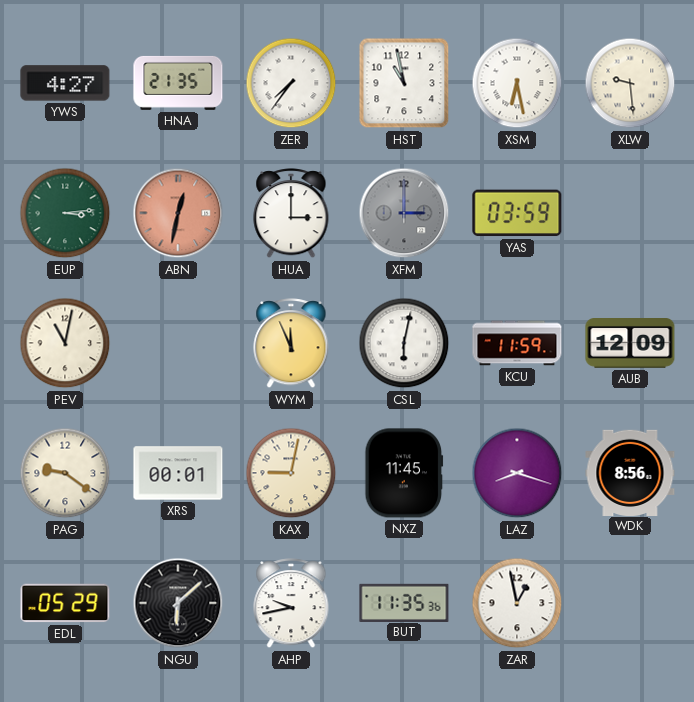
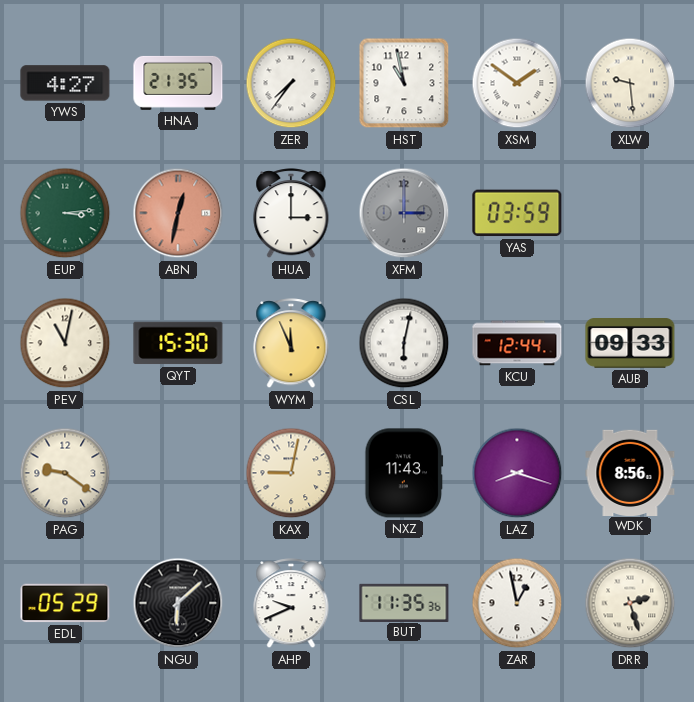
XSM: 6:28 -> 1:51
QYT: none -> 15:30
KCU: 11:59 -> 12:44
AUB: 12:09 -> 09:33
XRS: 00:01 -> none
NXZ: 11:45 -> 11:43
AHP: 9:43 -> 9:41
DRR: none -> 2:27
